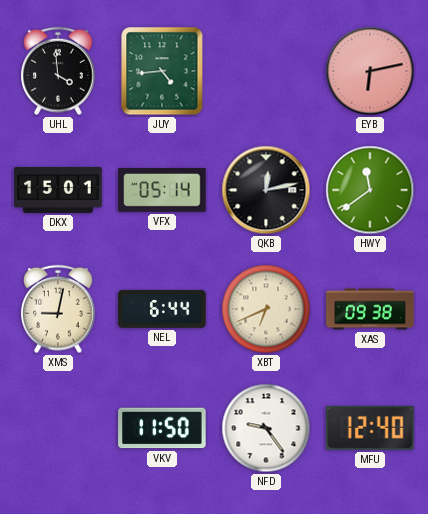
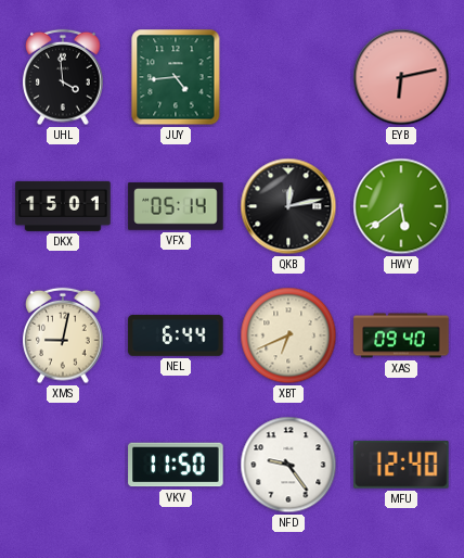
HWY: 11:39 -> 5:39
XAS: 09:38 -> 09:40
